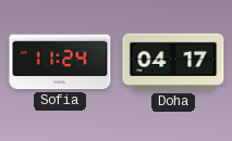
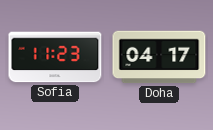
Sofia: 11:24 -> 11:23
